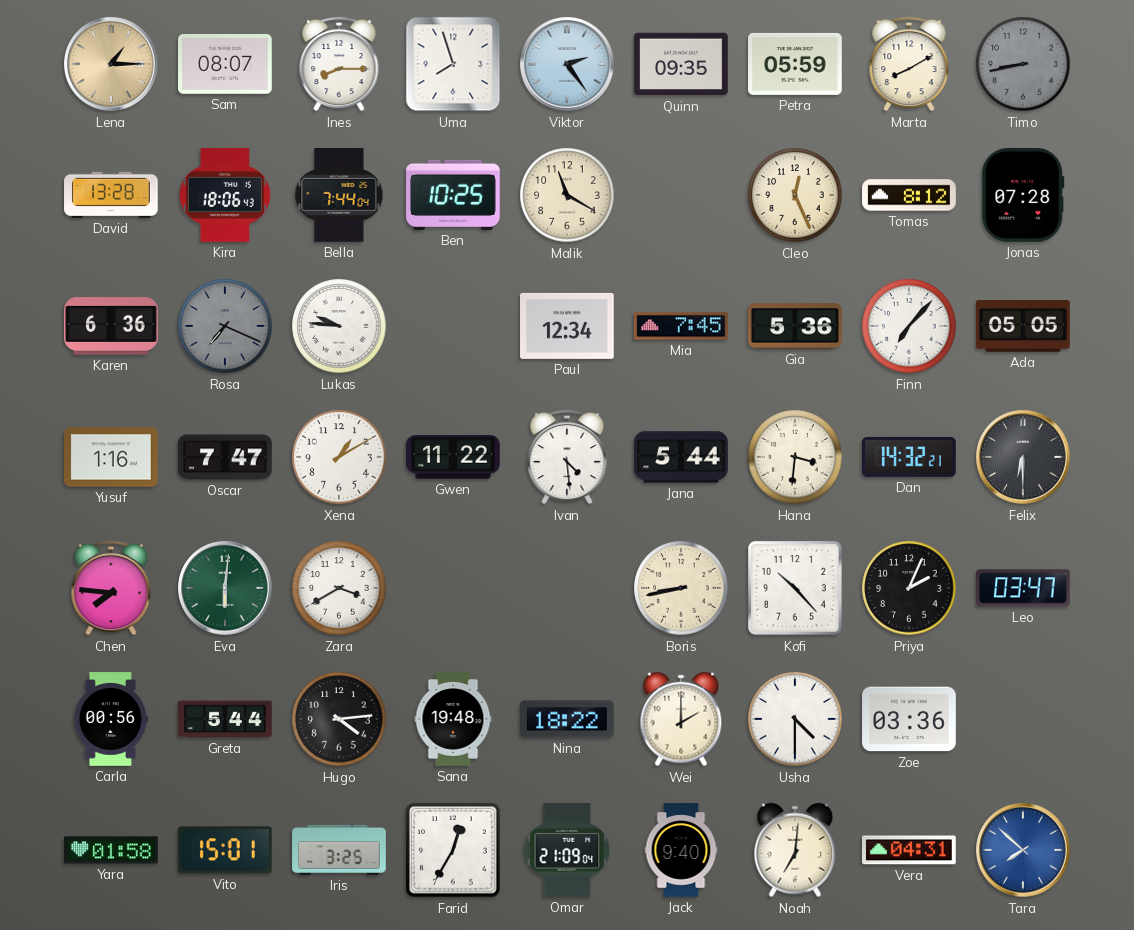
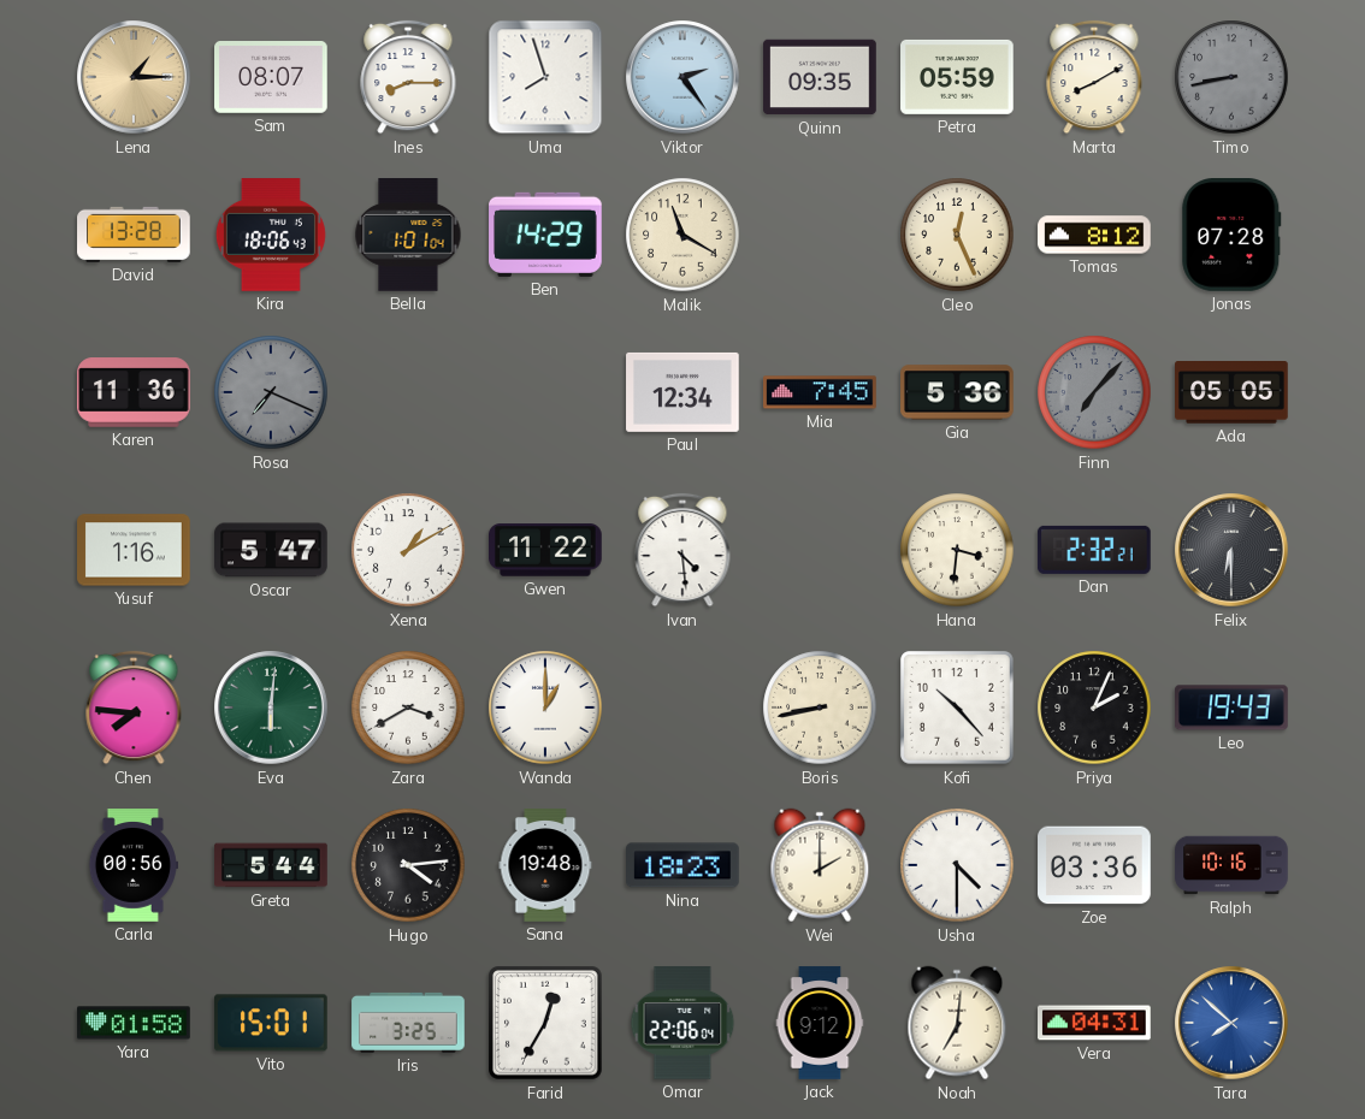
Bella: 7:44 -> 1:01
Ben: 10:25 -> 14:29
Karen: 6:36 -> 11:36
Lukas: 9:46 -> none
Finn dial: white -> grey
Oscar: 7:47 -> 5:47
Jana: 5:44 -> none
Dan: 14:32 -> 2:32
Wanda: none -> 1:00
Leo: 03:47 -> 19:43
Nina: 18:22 -> 18:23
Ralph: none -> 10:16
Omar: 21:09 -> 22:06
Jack: 9:40 -> 9:12
